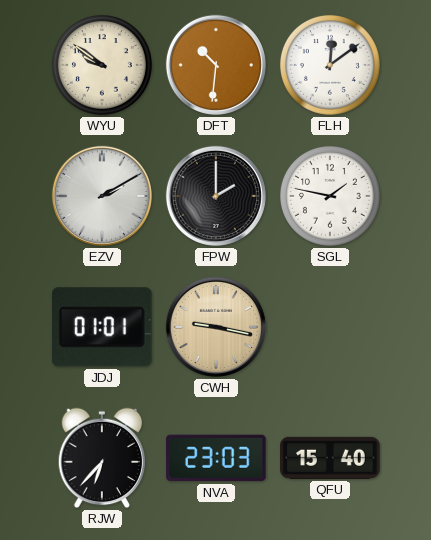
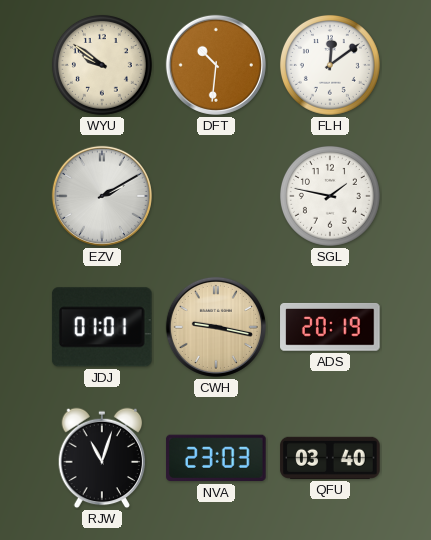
FPW: 2:00 -> none
ADS: none -> 20:19
RJW: 6:37 -> 11:03
QFU: 15:40 -> 03:40
